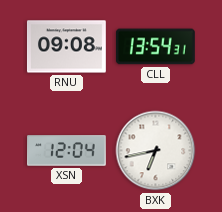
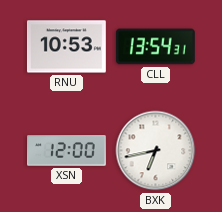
RNU: 09:08 -> 10:53
XSN: 12:04 -> 12:00
